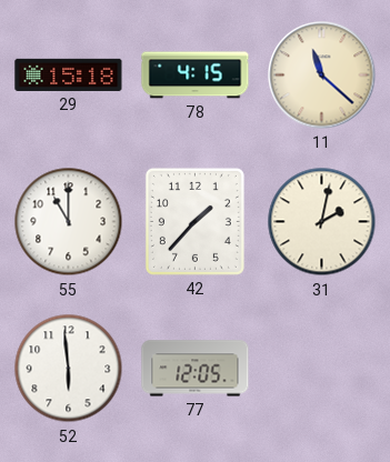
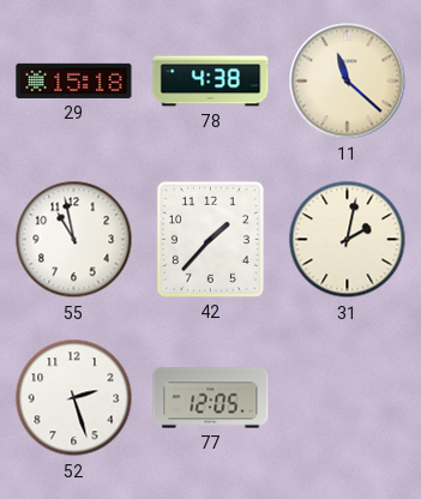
78: 4:15 -> 4:38
55: 11:00 -> 10:58
52: 5:59 -> 2:27
